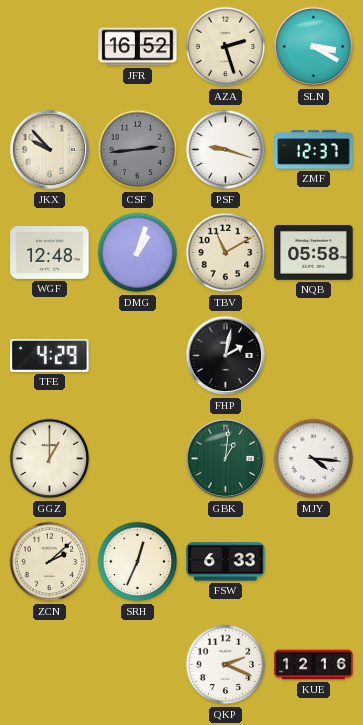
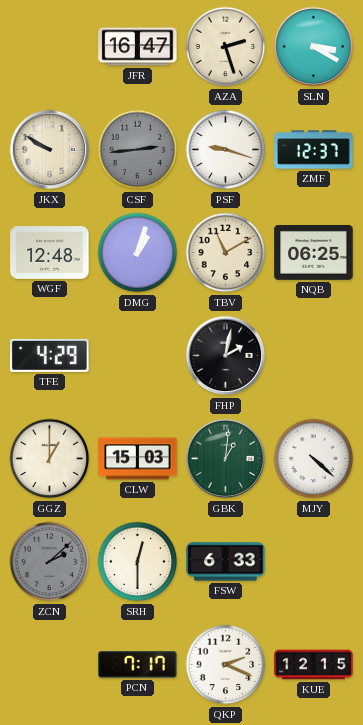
JFR: 16:52 -> 16:47
JKX: 9:53 -> 9:50
NQB: 05:58 -> 06:25
CLW: none -> 15:03
MJY: 4:16 -> 4:22
ZCN dial: cream -> grey
SRH: 12:34 -> 12:30
PCN: none -> 7:17
KUE: 12:16 -> 12:15
